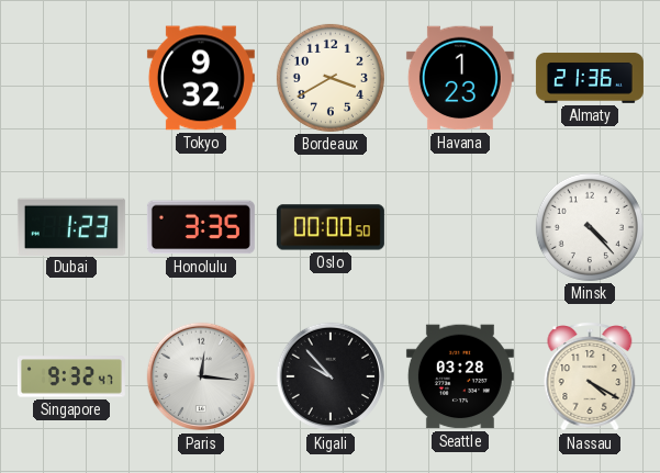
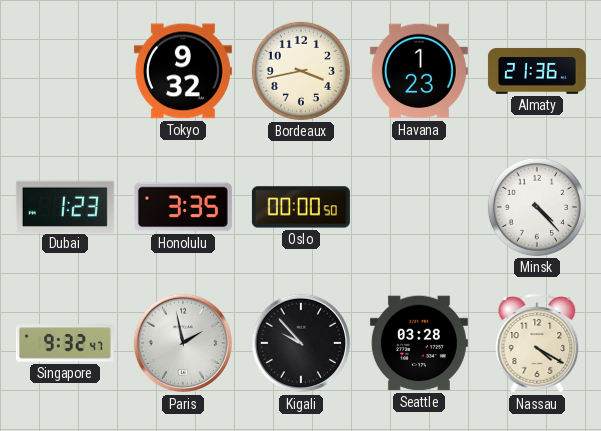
Bordeaux: 3:40 -> 3:43
Paris: 12:16 -> 1:58
